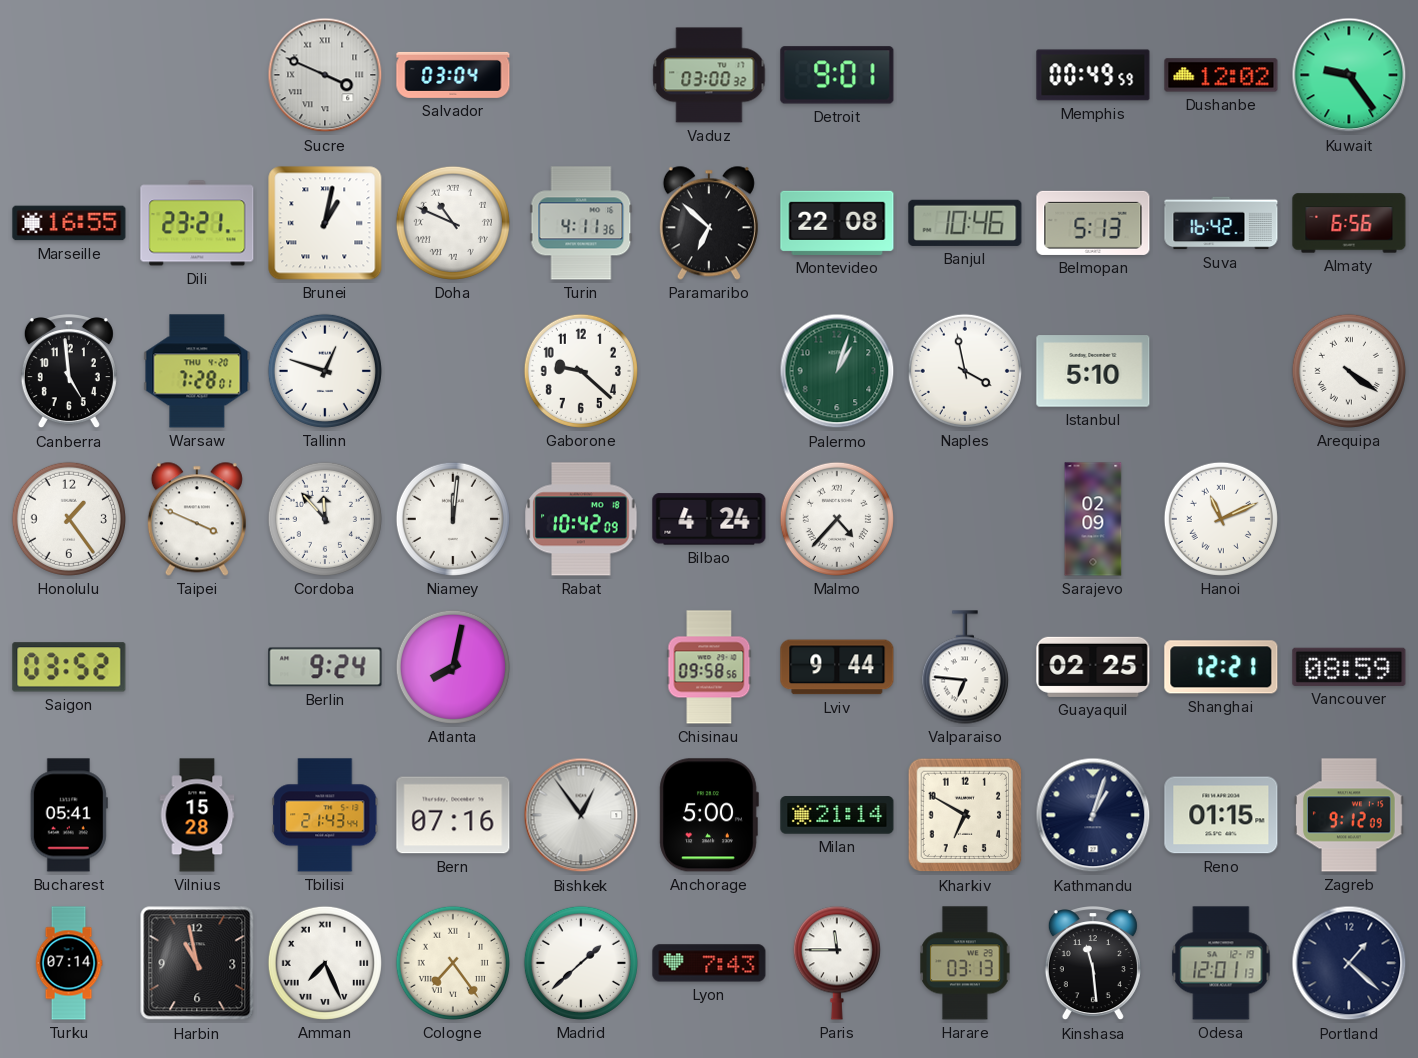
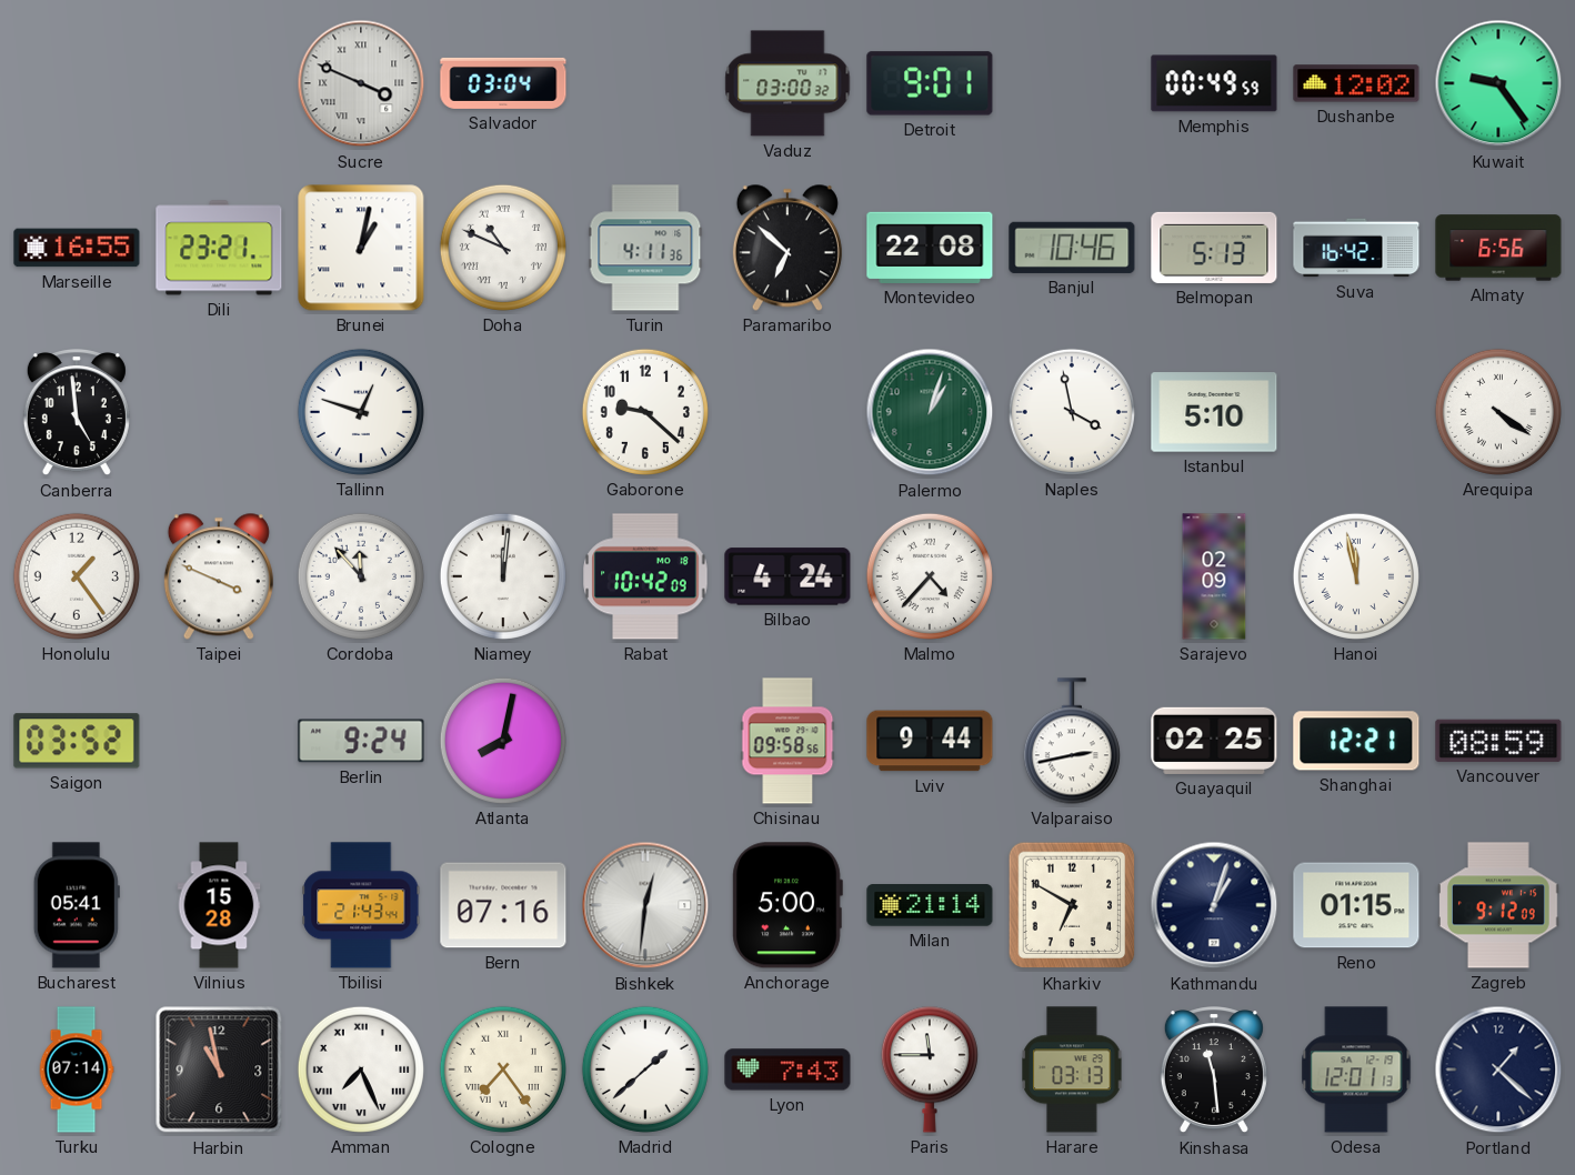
Warsaw: 7:28 -> none
Hanoi: 11:11 -> 11:58
Valparaiso: 6:46 -> 2:43
Bishkek: 12:54 -> 12:31
